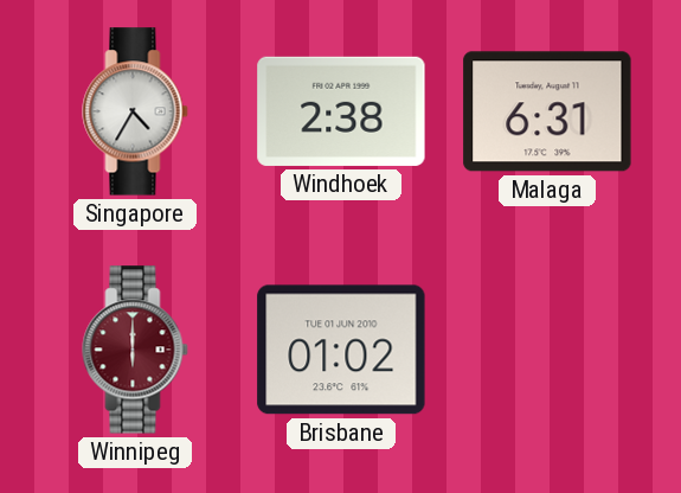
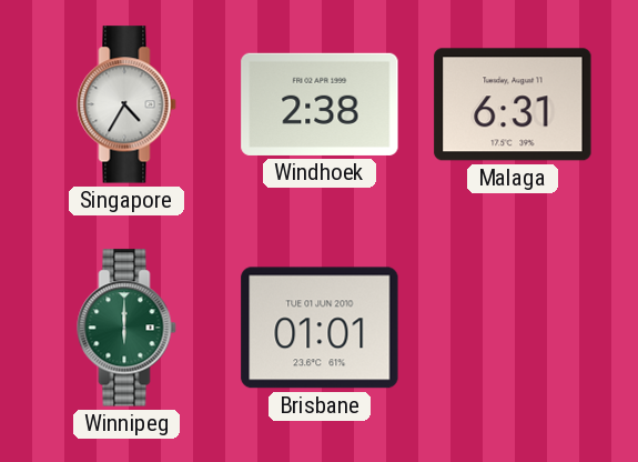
Winnipeg dial: burgundy -> green
Brisbane: 01:02 -> 01:01
